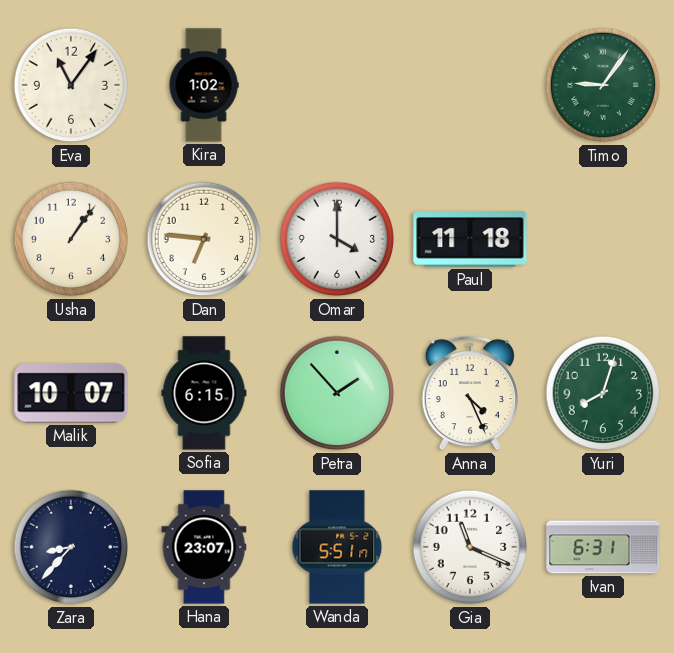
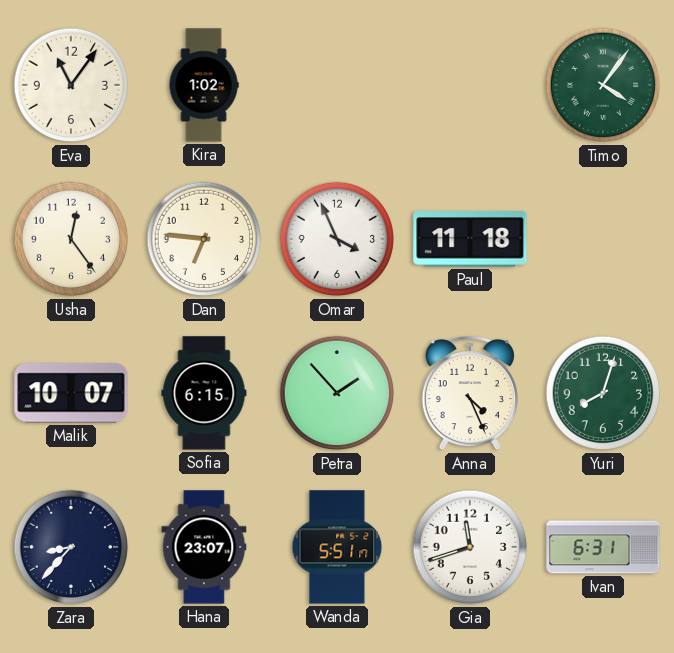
Timo: 9:06 -> 4:06
Usha: 1:06 -> 12:24
Omar: 4:00 -> 3:56
Gia: 11:19 -> 11:42
